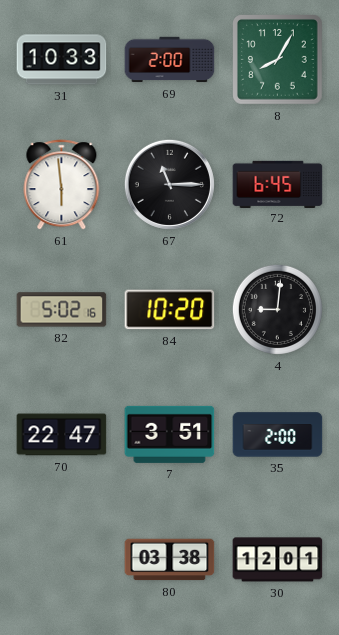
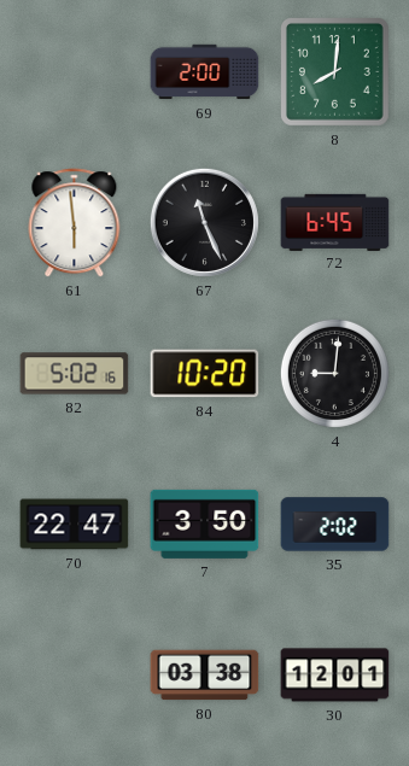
31: 10:33 -> none
8: 8:05 -> 8:01
67: 11:15 -> 11:26
7: 3:51 -> 3:50
35: 2:00 -> 2:02
